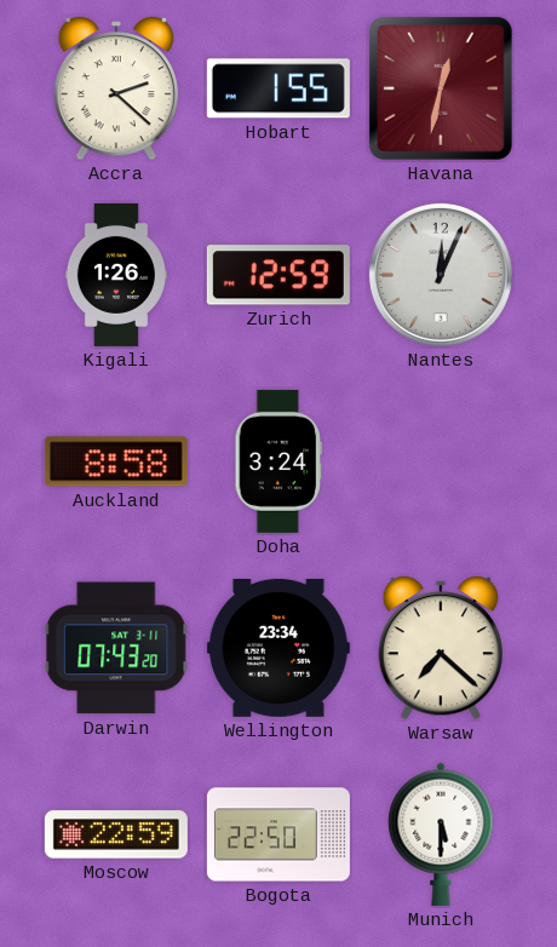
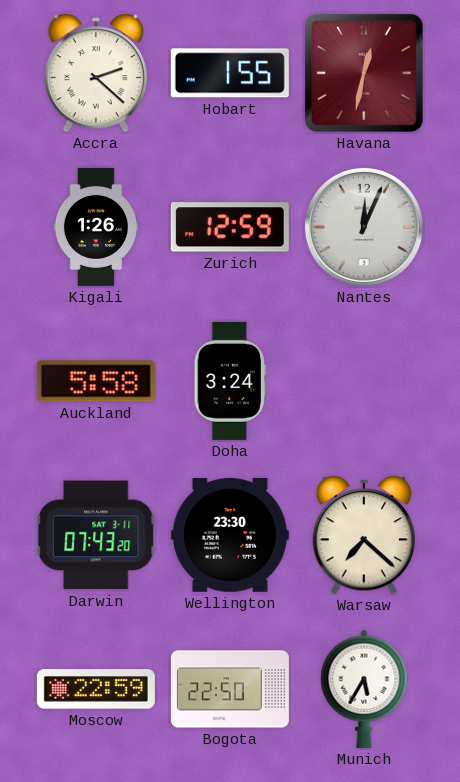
Auckland: 8:58 -> 5:58
Wellington: 23:34 -> 23:30
Munich: 5:30 -> 5:35
